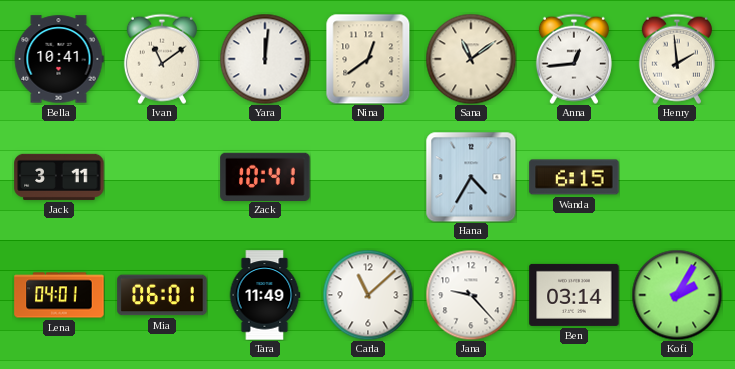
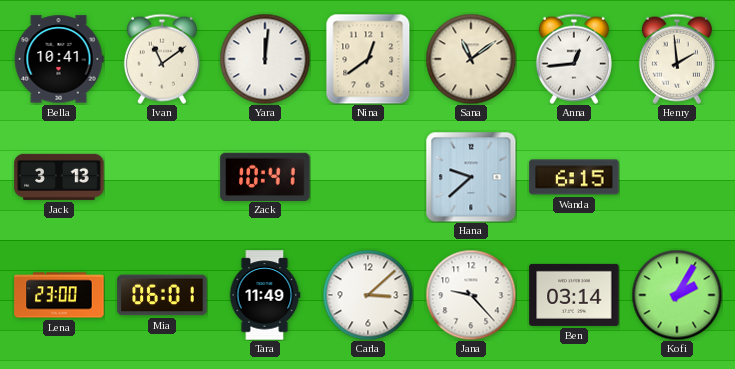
Jack: 3:11 -> 3:13
Hana: 4:35 -> 9:38
Lena: 04:01 -> 23:00
Carla: 11:08 -> 3:08
